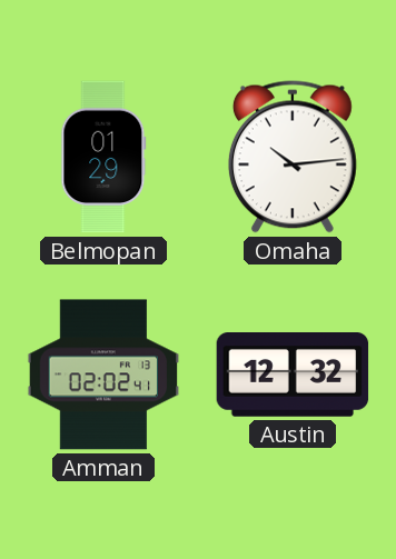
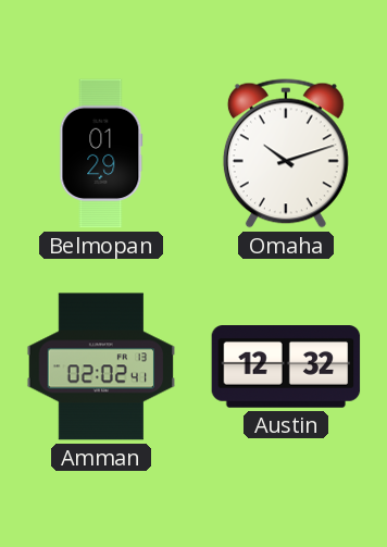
Omaha: 10:14 -> 10:12
